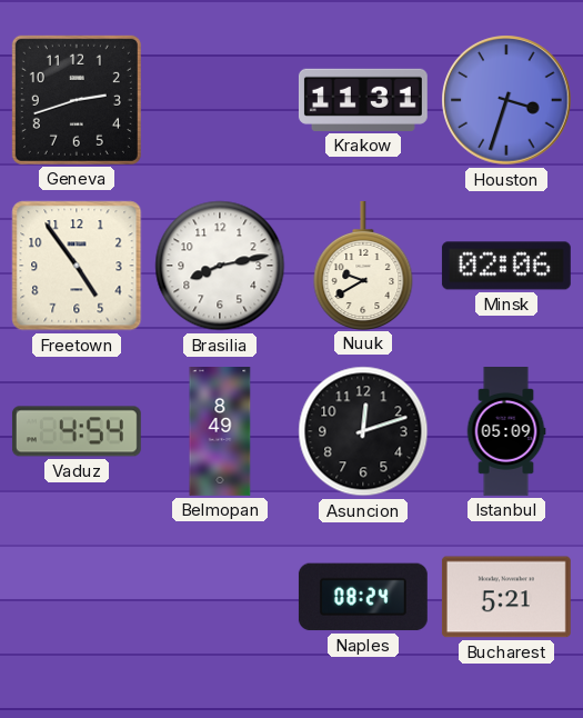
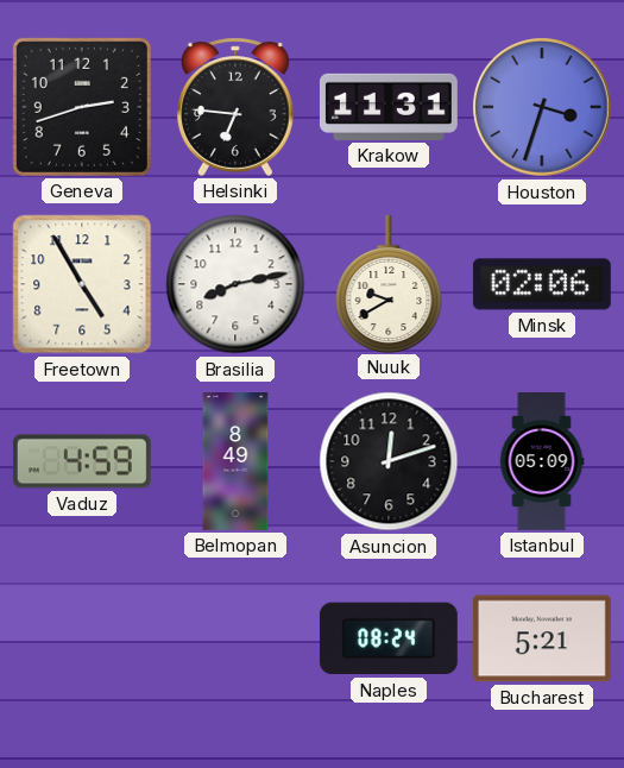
Helsinki: none -> 6:46
Freetown: 4:54 -> 4:55
Vaduz: 4:54 -> 4:59
